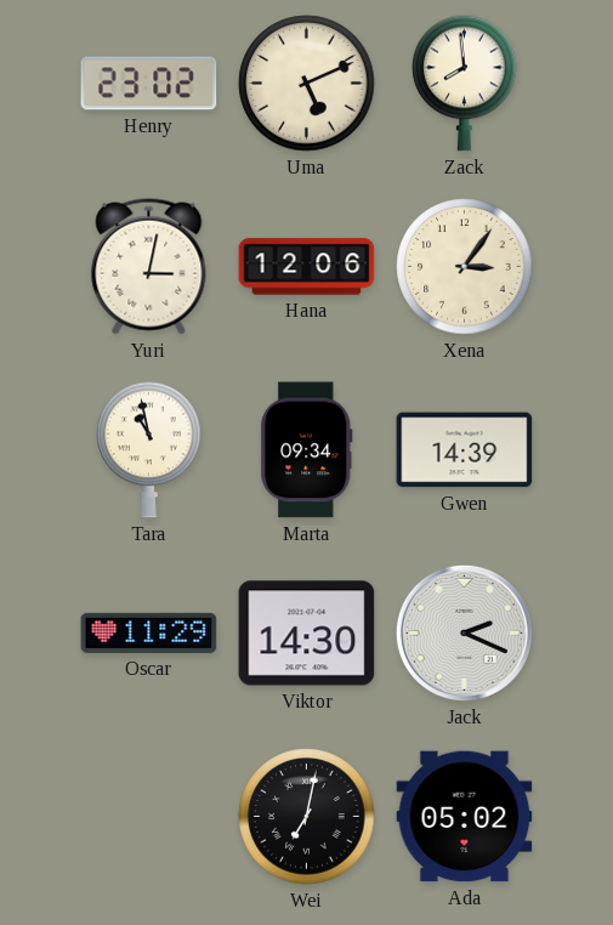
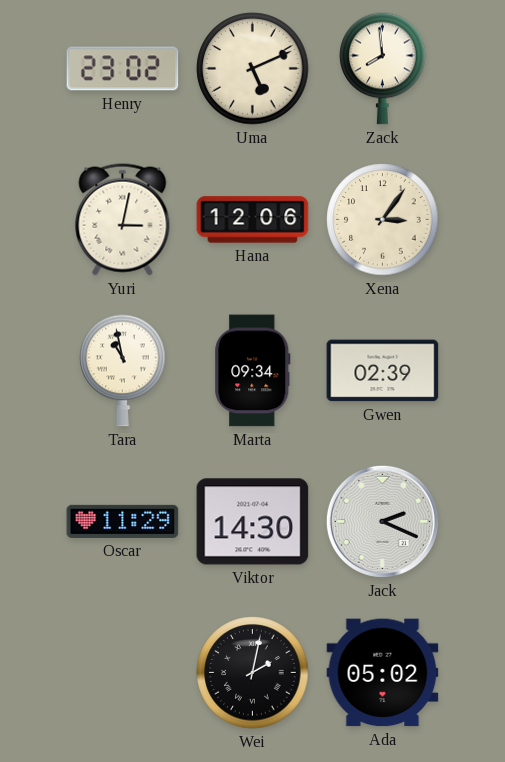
Gwen: 14:39 -> 02:39
Wei: 7:02 -> 2:02
